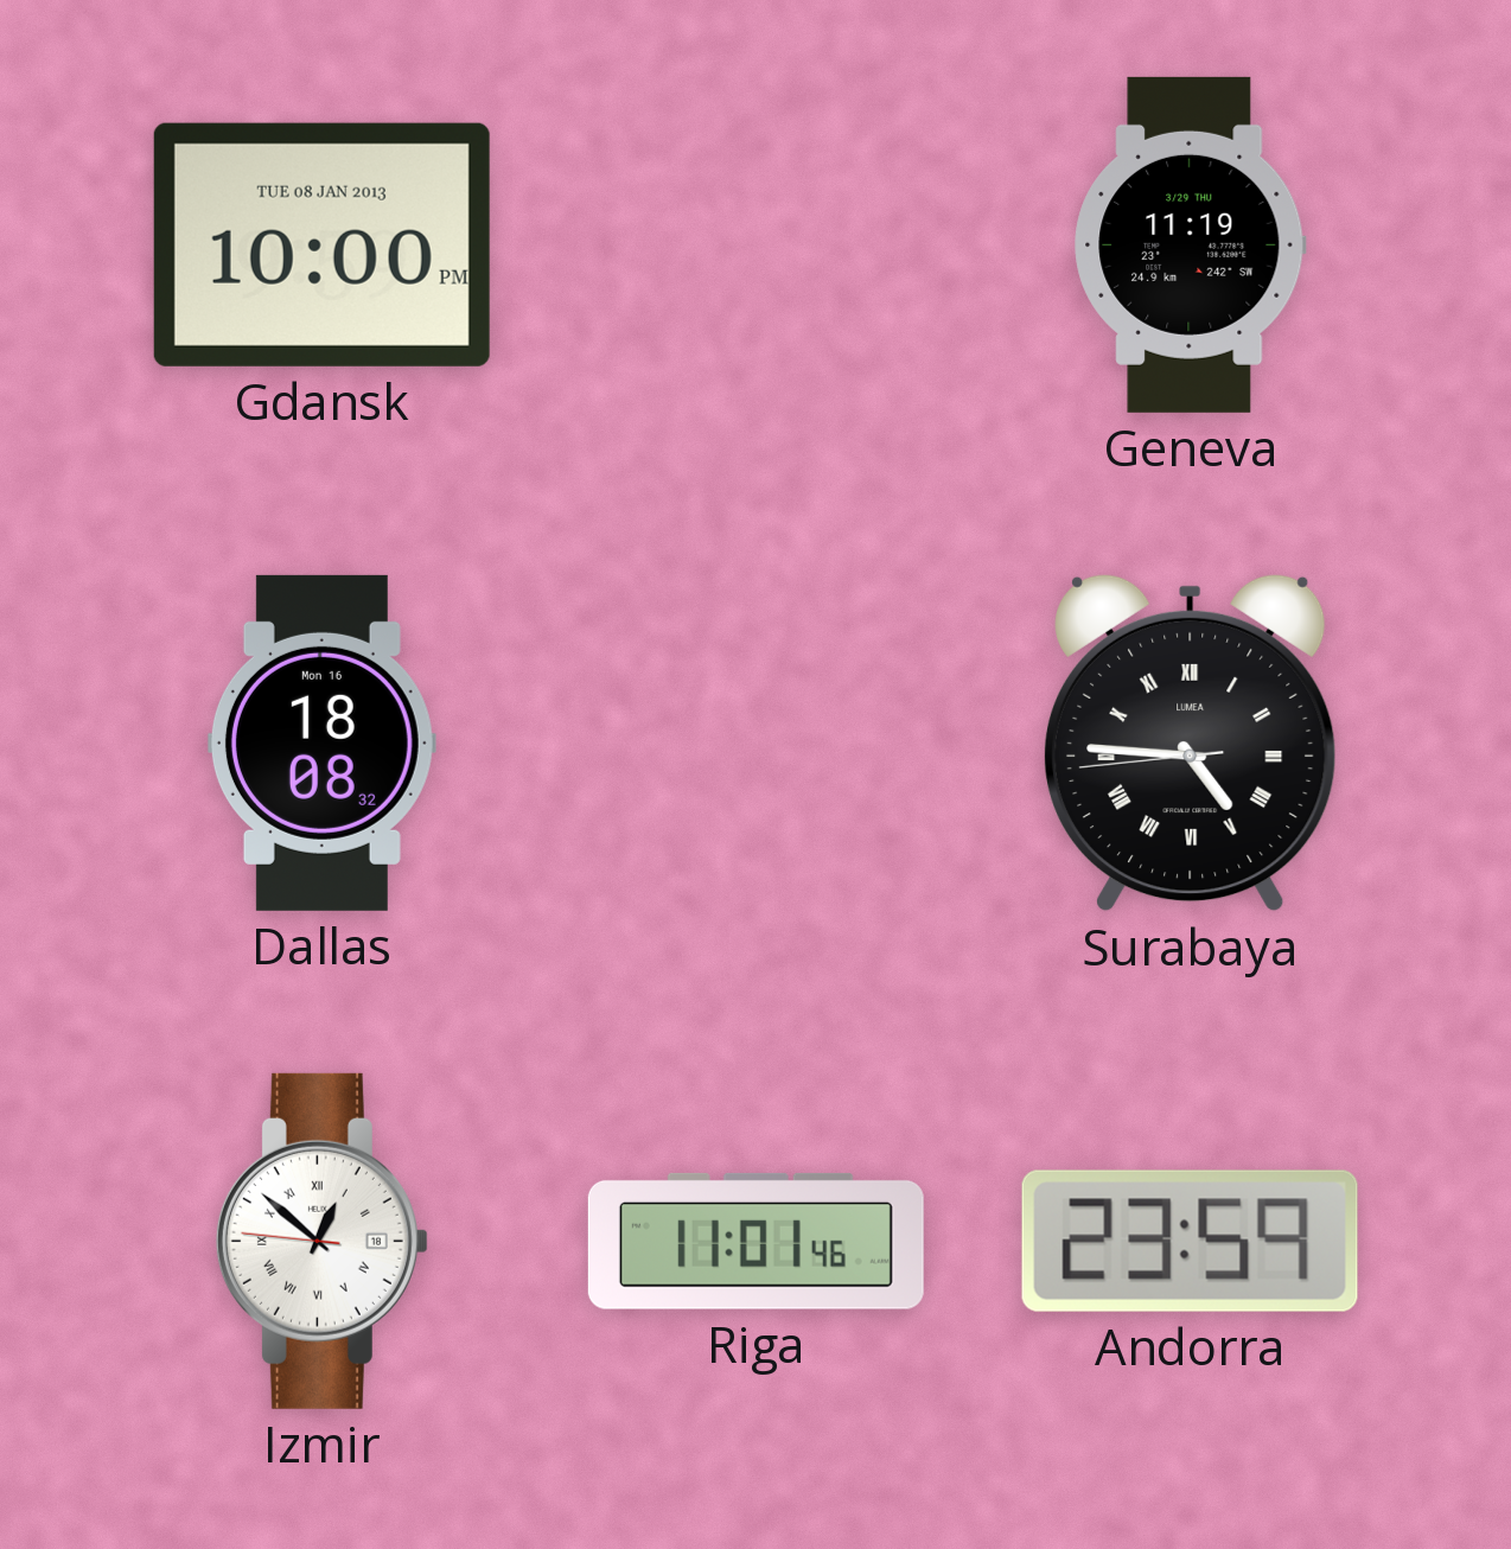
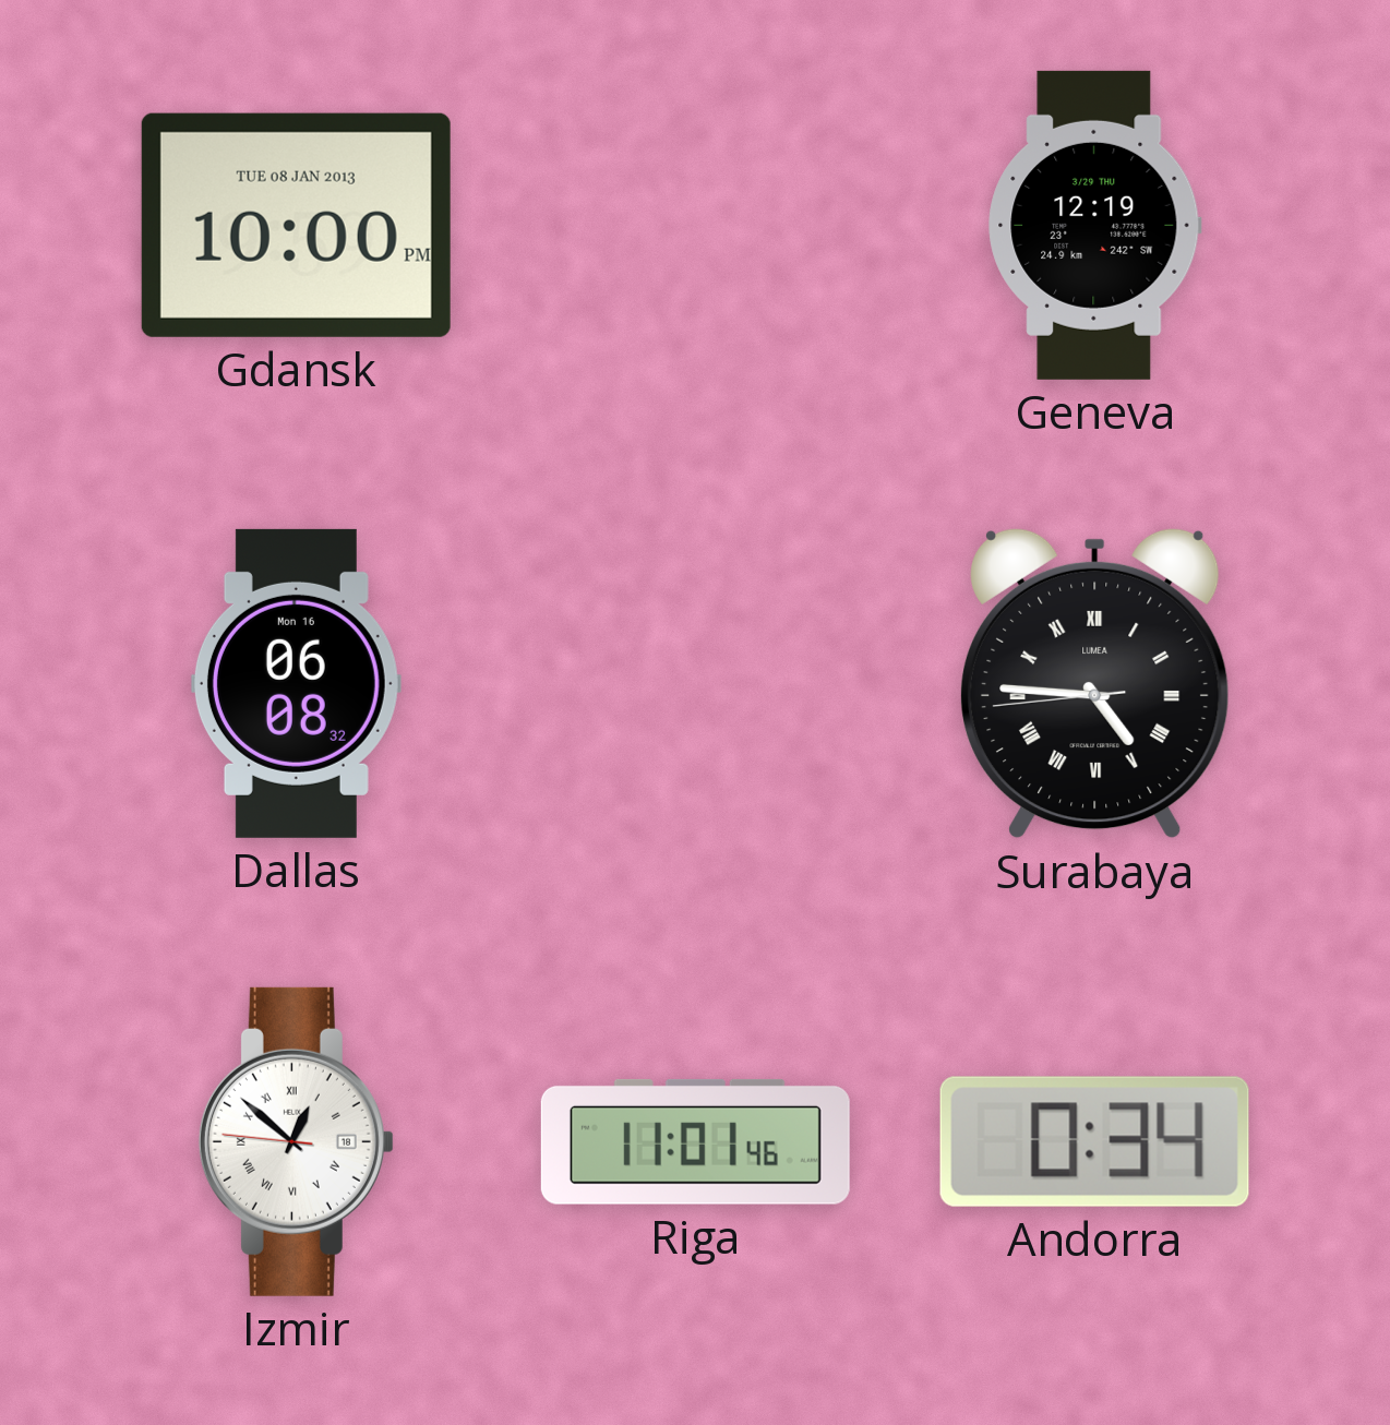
Geneva: 11:19 -> 12:19
Dallas: 18:08 -> 06:08
Andorra: 23:59 -> 0:34
